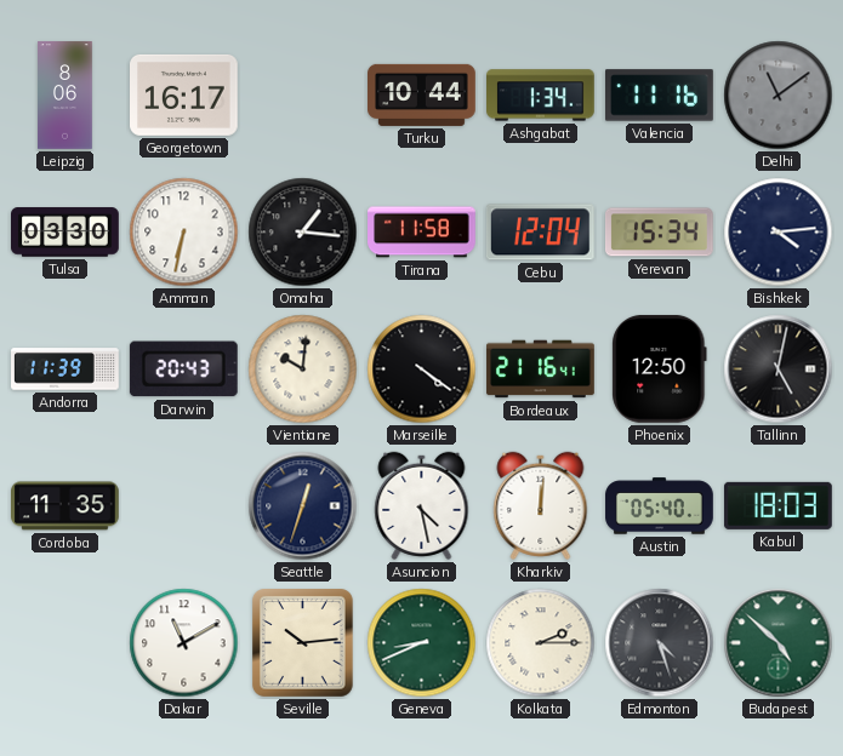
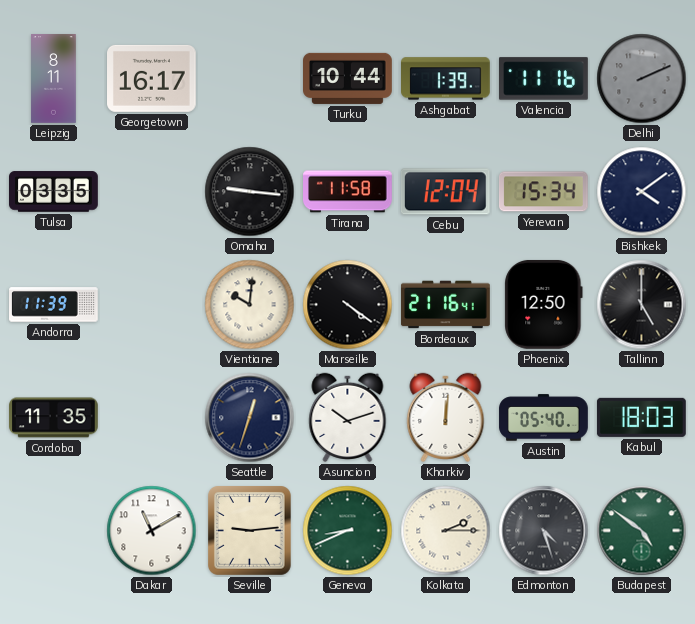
Leipzig: 8:06 -> 8:11
Ashgabat: 1:34 -> 1:39
Delhi: 11:09 -> 2:11
Tulsa: 03:30 -> 03:35
Amman: 6:32 -> none
Omaha: 1:16 -> 9:16
Bishkek: 4:14 -> 4:09
Darwin: 20:43 -> none
Tallinn: 5:02 -> 5:00
Asuncion: 4:28 -> 10:12
Seville: 10:14 -> 9:14
Budapest: 4:52 -> 4:51
